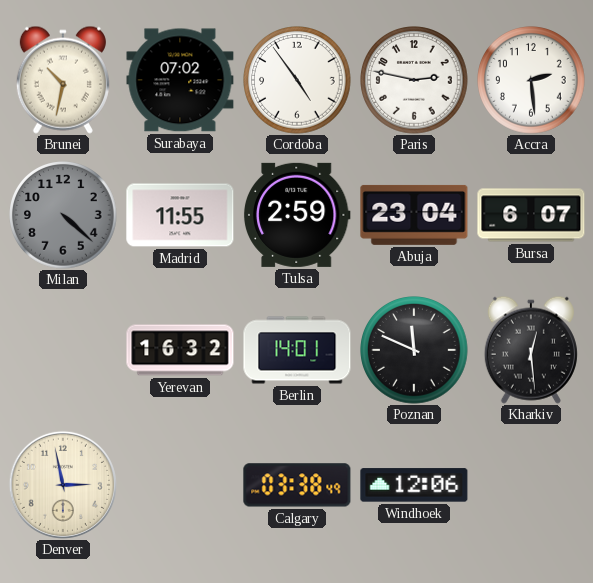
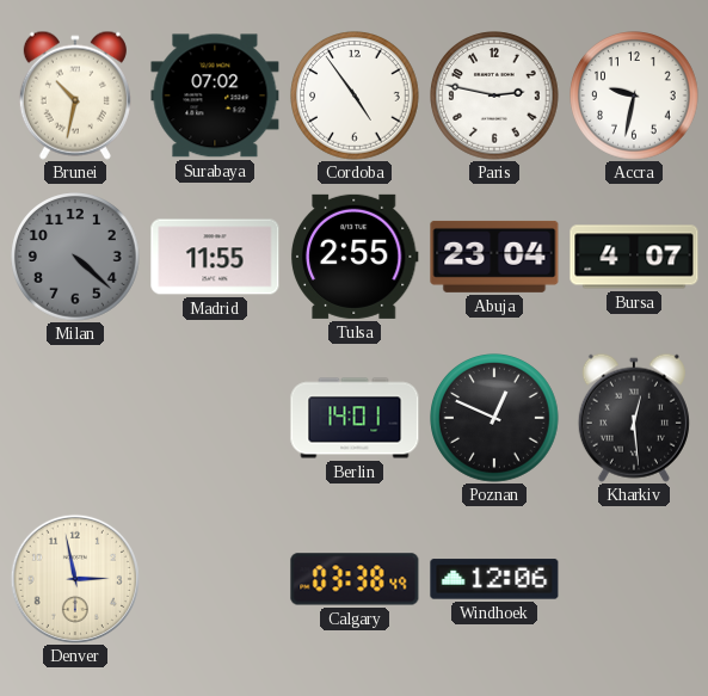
Accra: 2:29 -> 9:32
Tulsa: 2:59 -> 2:55
Bursa: 6:07 -> 4:07
Yerevan: 16:32 -> none
Poznan: 11:49 -> 12:49
